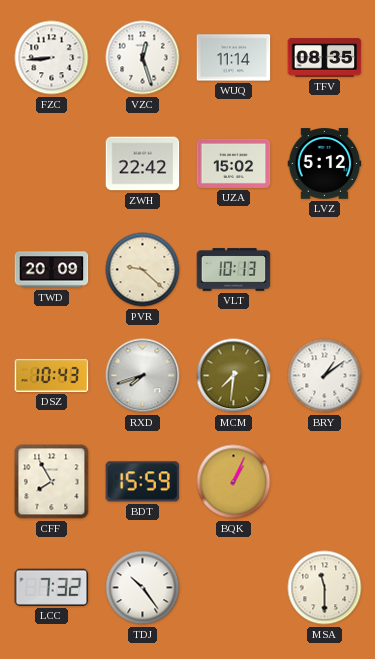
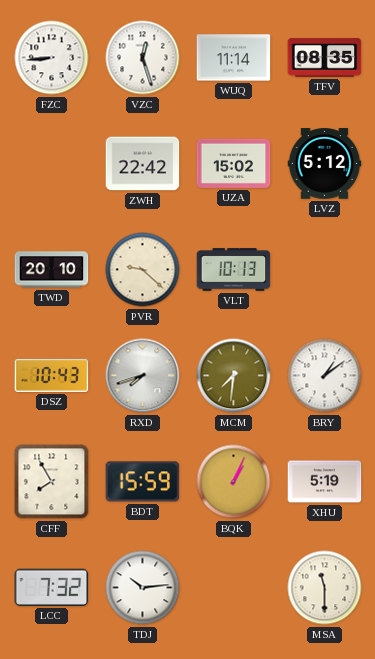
TWD: 20:09 -> 20:10
XHU: none -> 5:19
TDJ: 10:24 -> 10:14
